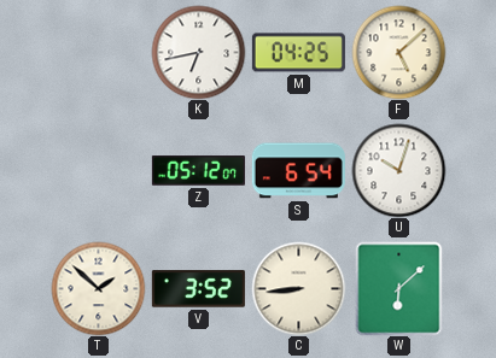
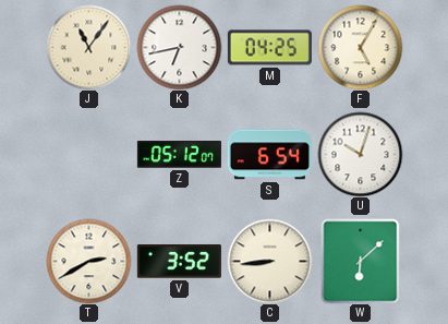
J: none -> 11:06
F: 5:08 -> 5:05
T: 1:52 -> 2:40
